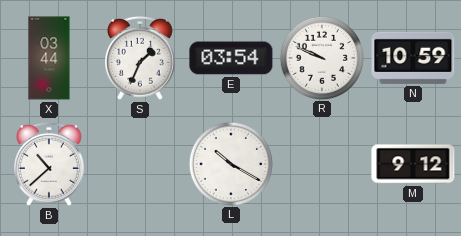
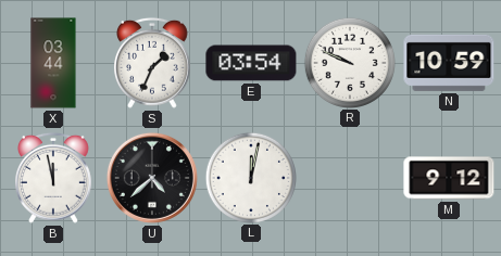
B: 10:38 -> 11:58
U: none -> 4:38
L: 10:20 -> 12:02
